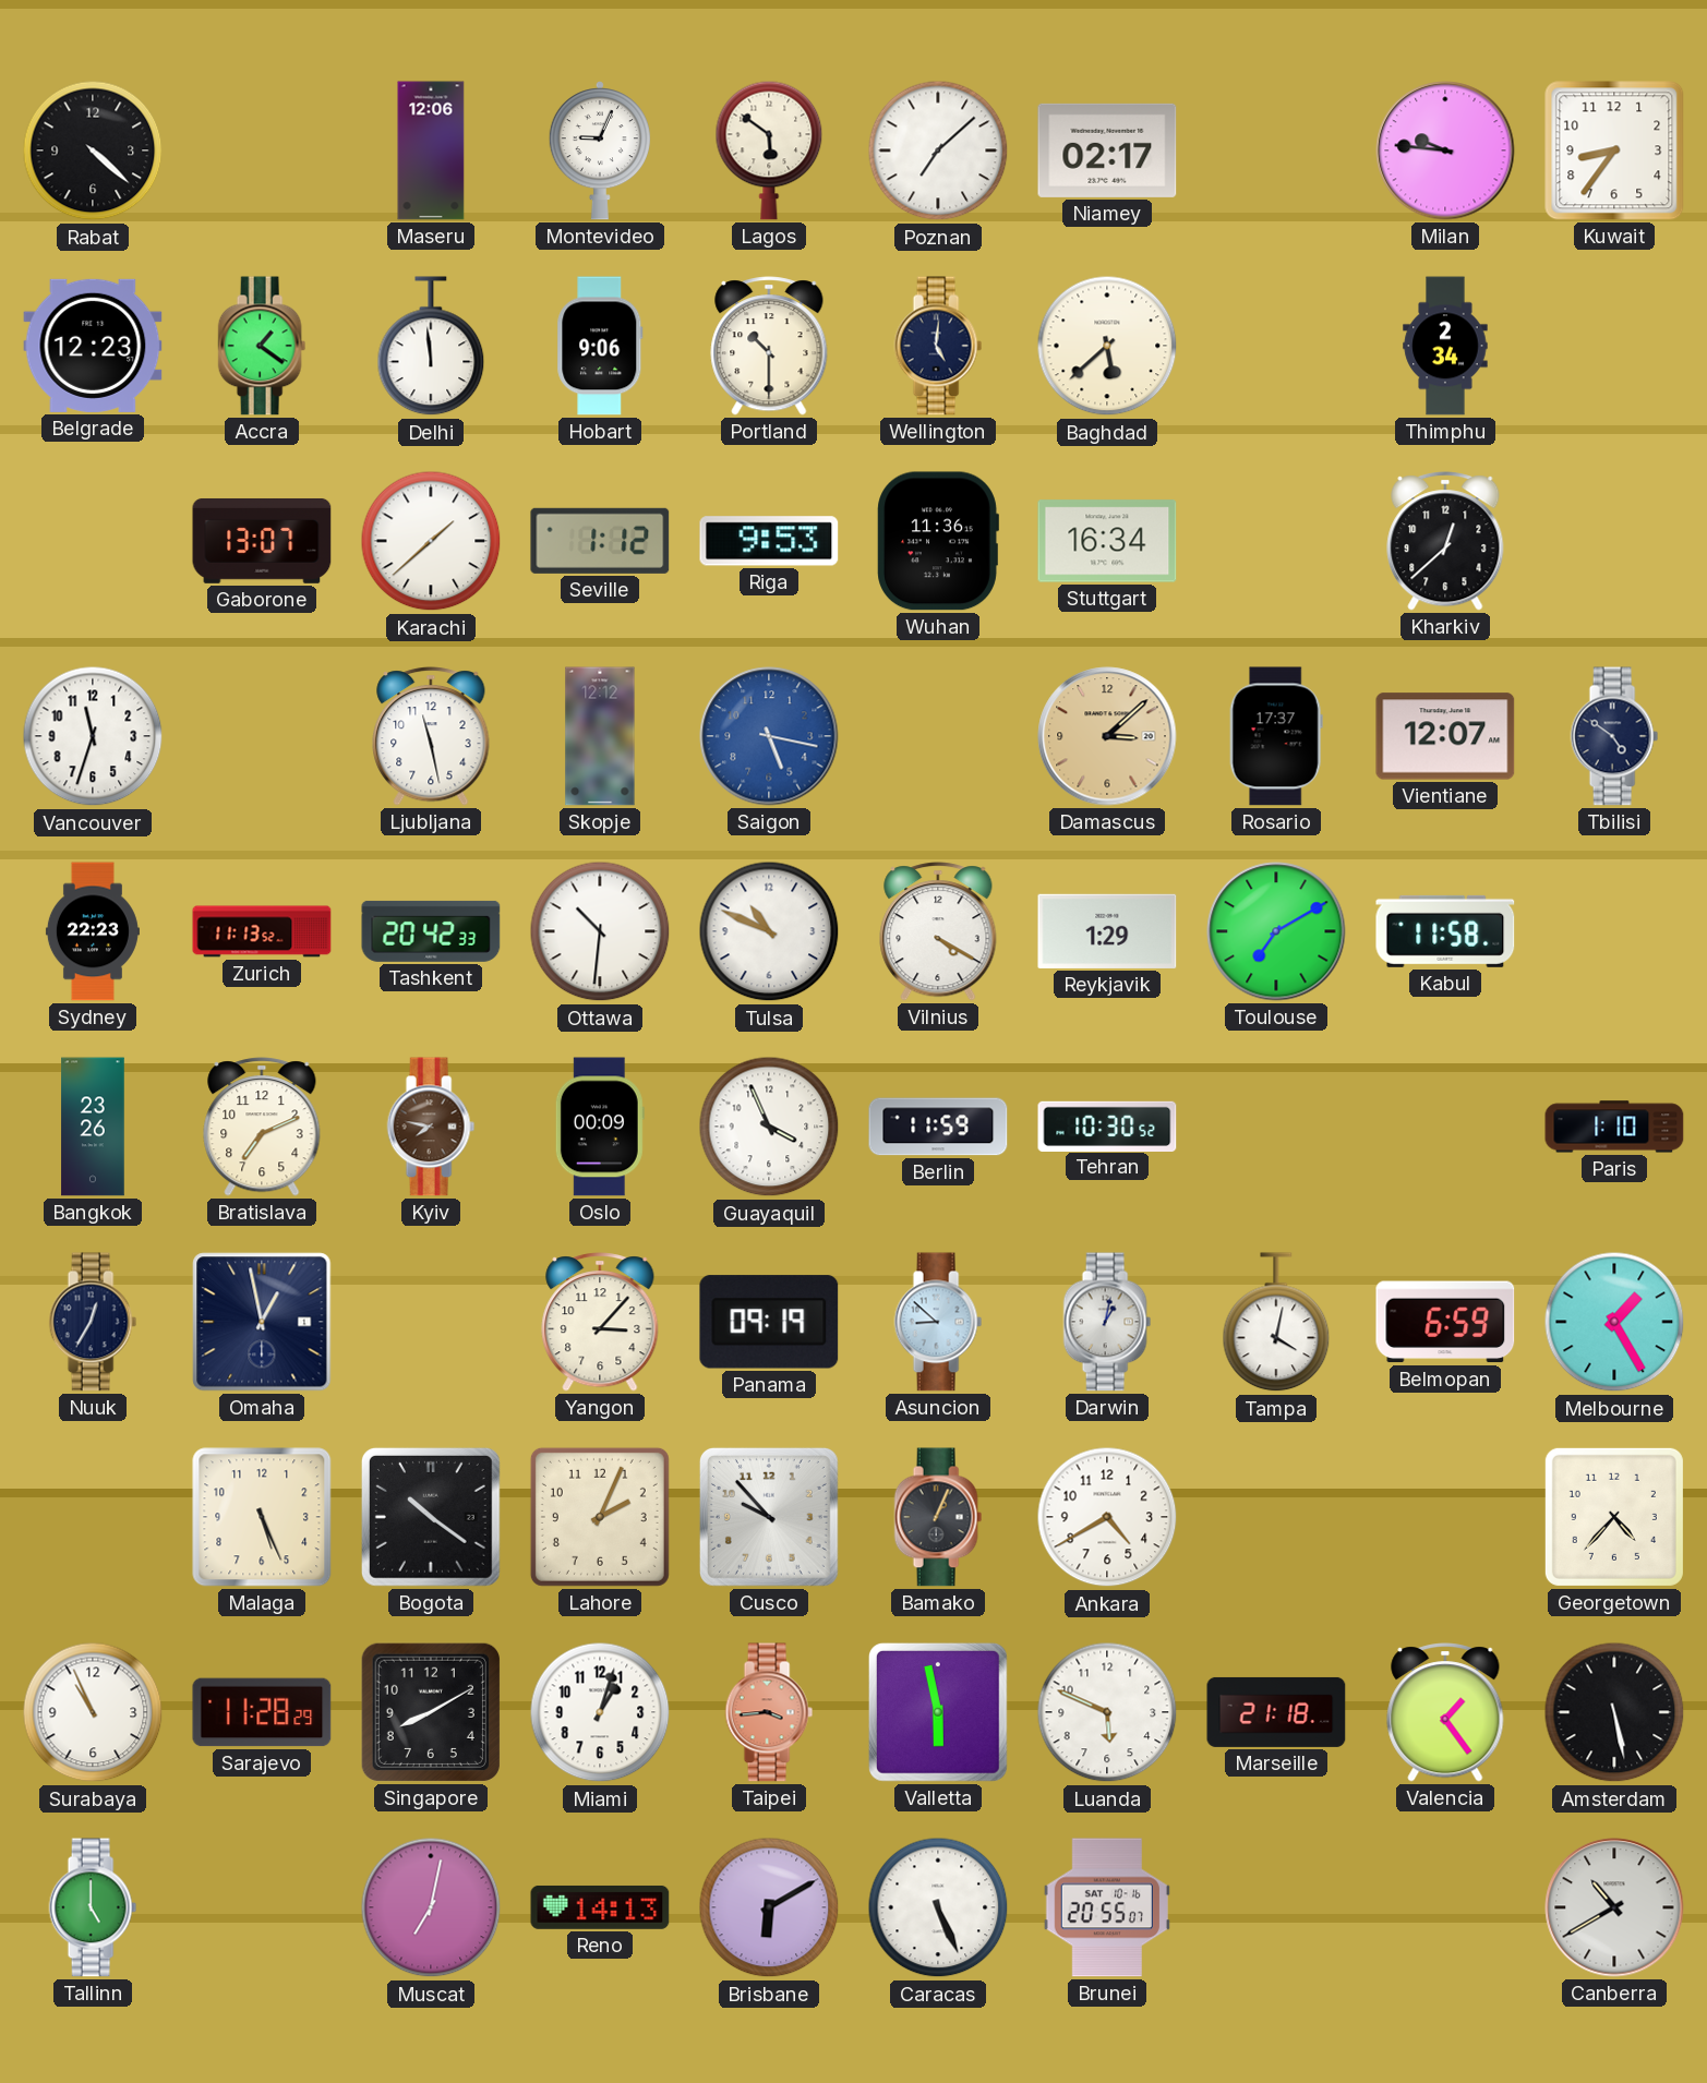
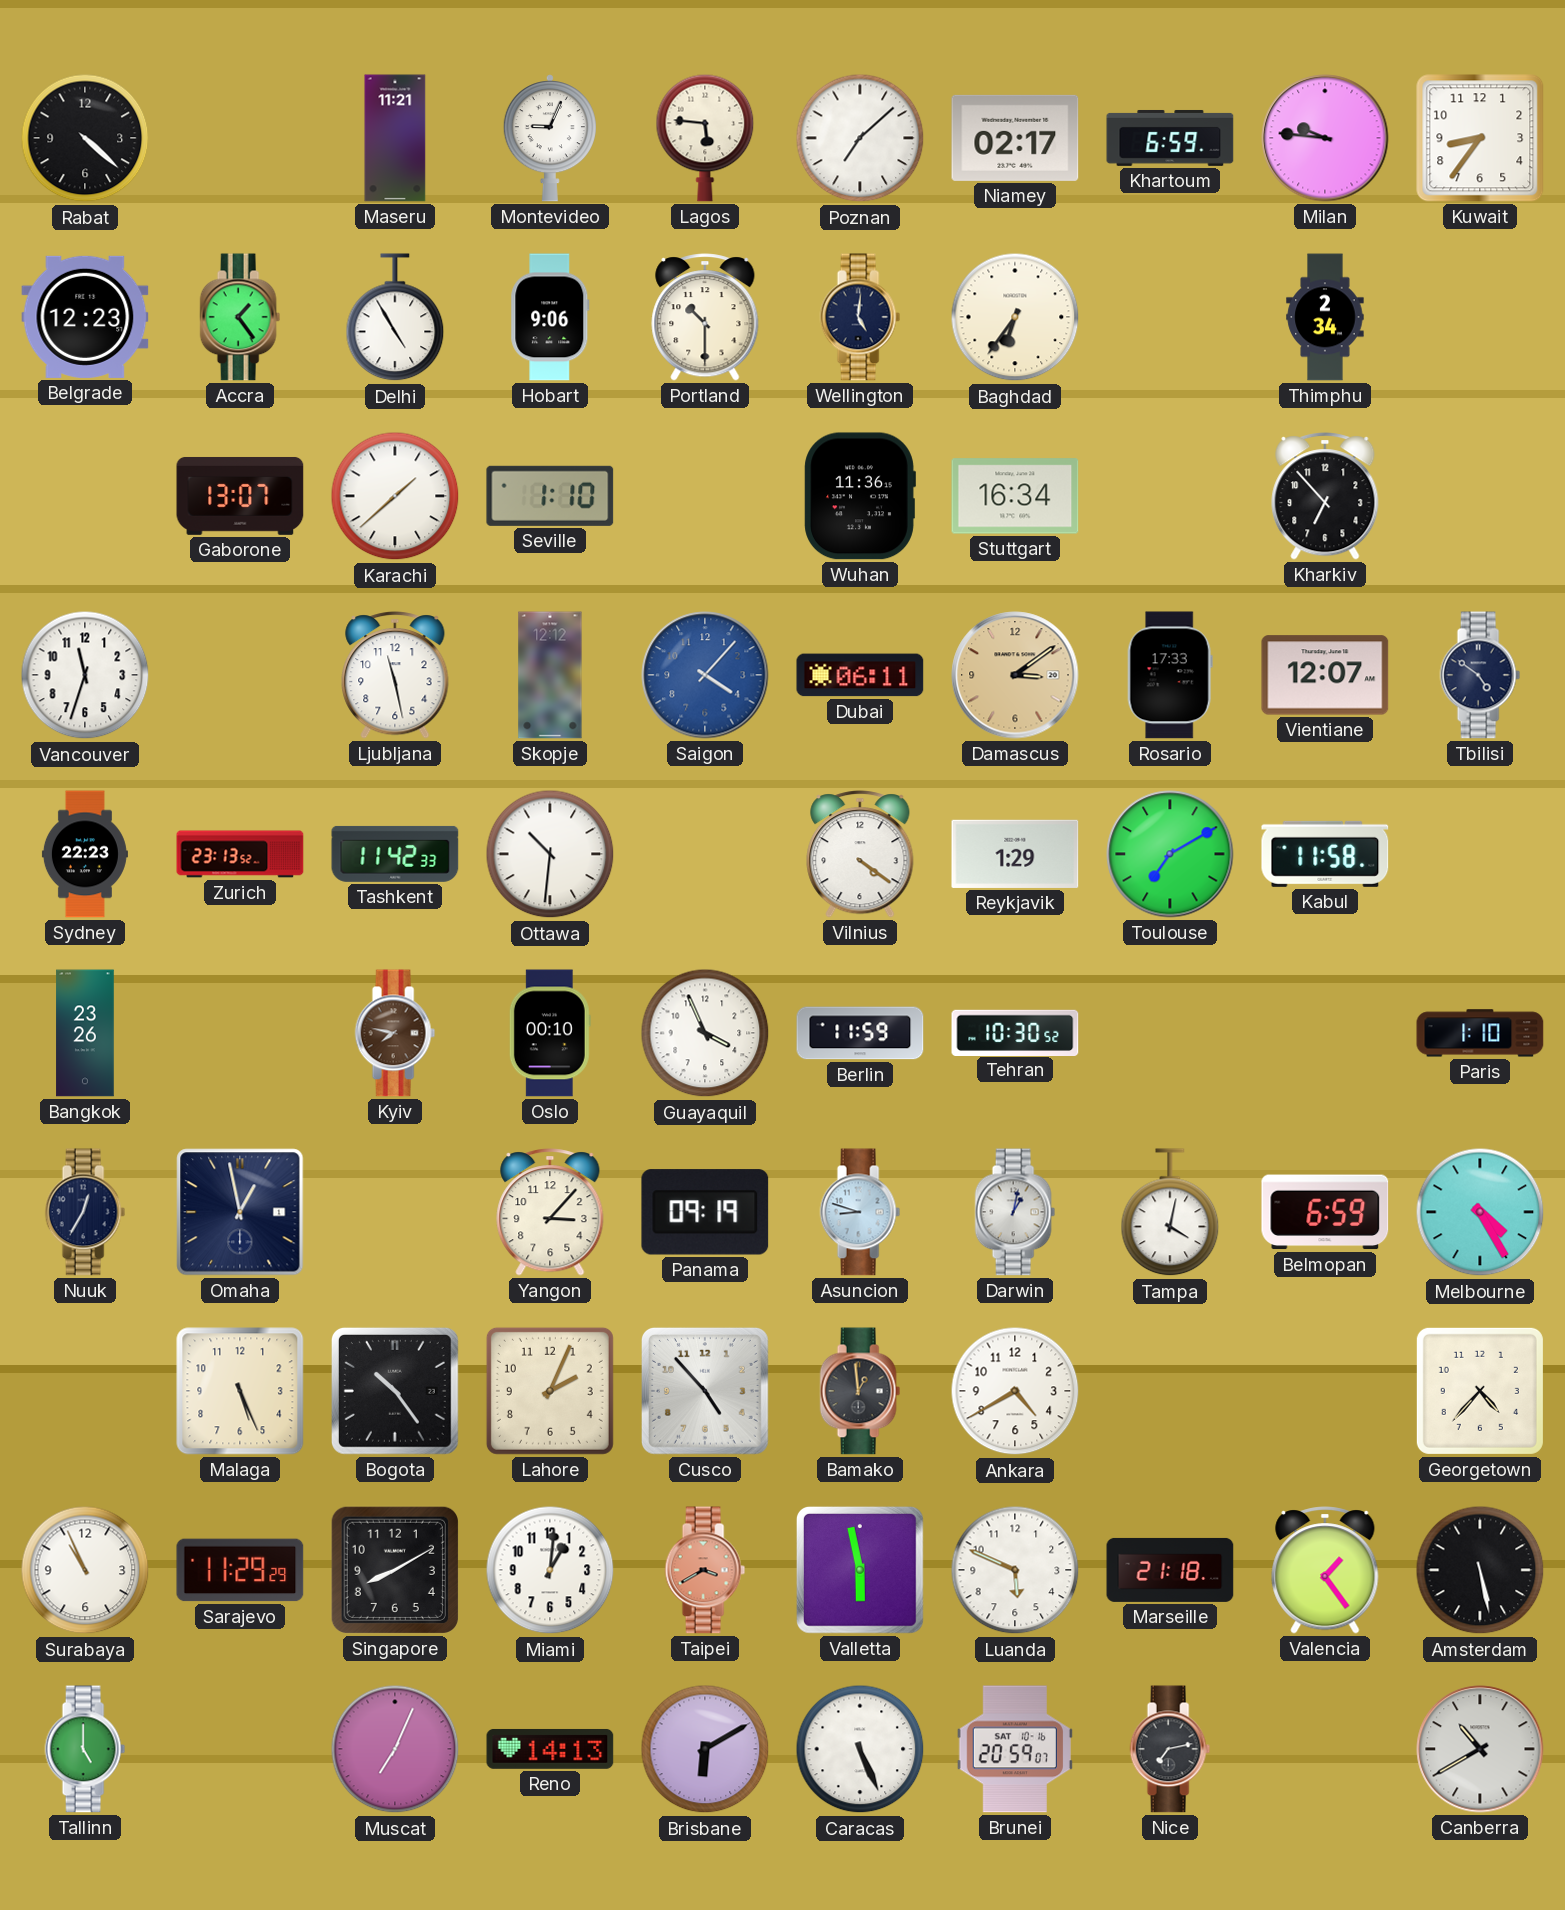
Maseru: 12:06 -> 11:21
Lagos: 5:51 -> 5:46
Khartoum: none -> 6:59
Accra: 1:21 -> 1:24
Delhi: 11:59 -> 4:55
Baghdad: 5:38 -> 6:36
Seville: 1:12 -> 1:10
Riga: 9:53 -> none
Kharkiv: 12:38 -> 6:53
Saigon: 5:17 -> 4:07
Dubai: none -> 06:11
Damascus: 3:08 -> 3:09
Rosario: 17:37 -> 17:33
Zurich: 11:13 -> 23:13
Tashkent: 20:42 -> 11:42
Tulsa: 10:49 -> none
Vilnius: 4:20 -> 4:21
Bratislava: 7:11 -> none
Oslo: 00:09 -> 00:10
Asuncion: 8:52 -> 8:48
Melbourne: 1:25 -> 4:25
Bogota: 10:21 -> 10:24
Cusco: 9:53 -> 4:53
Bamako: 1:04 -> 12:59
Sarajevo: 11:28 -> 11:29
Miami: 1:03 -> 1:01
Taipei: 3:44 -> 3:40
Muscat: 7:02 -> 7:04
Brunei: 20:55 -> 20:59
Nice: none -> 7:13
